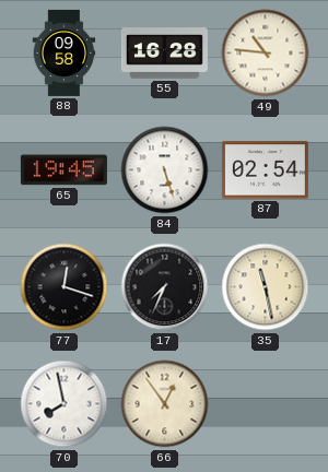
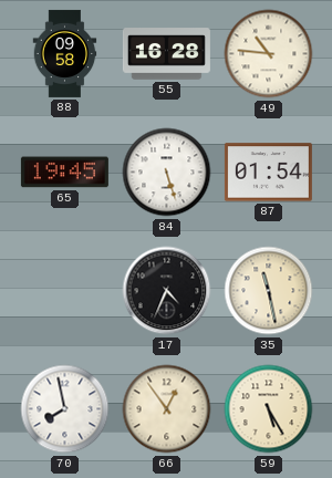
87: 02:54 -> 01:54
77: 12:18 -> none
17: 7:34 -> 4:34
59: none -> 5:25
